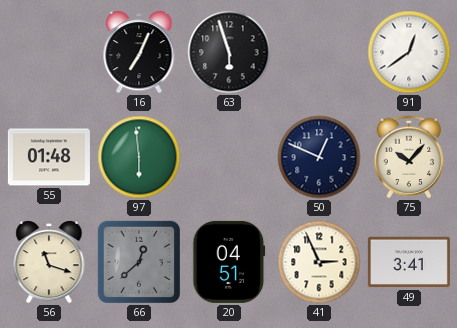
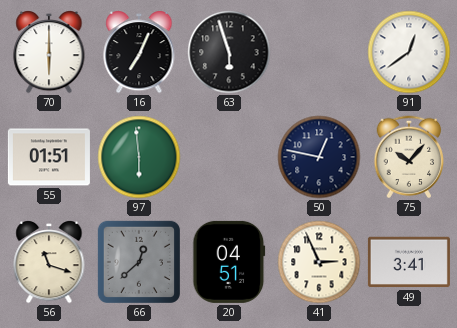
70: none -> 6:00
55: 01:48 -> 01:51
50: 12:49 -> 12:47
